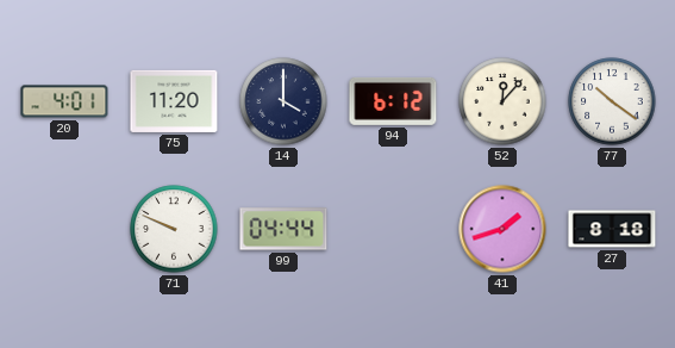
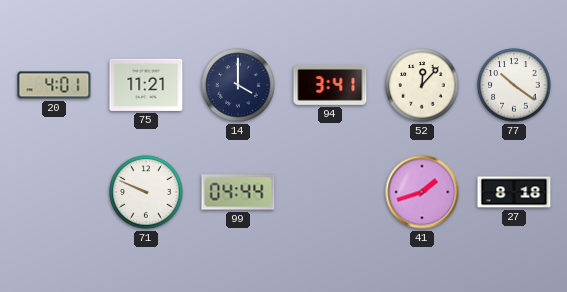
75: 11:20 -> 11:21
94: 6:12 -> 3:41
